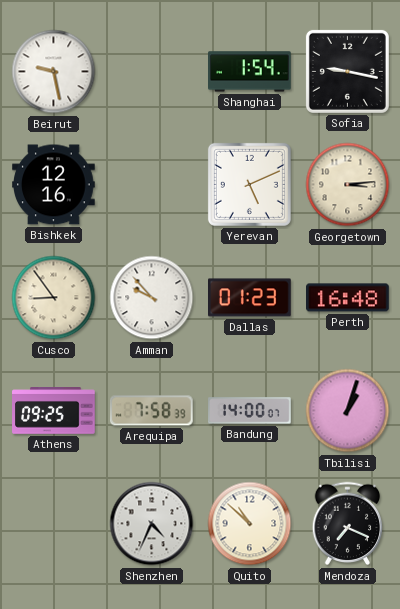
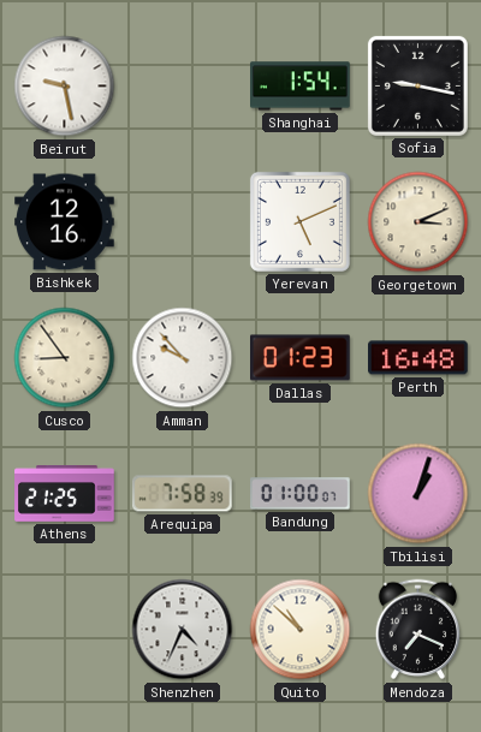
Georgetown: 3:14 -> 3:11
Athens: 09:25 -> 21:25
Bandung: 14:00 -> 01:00
